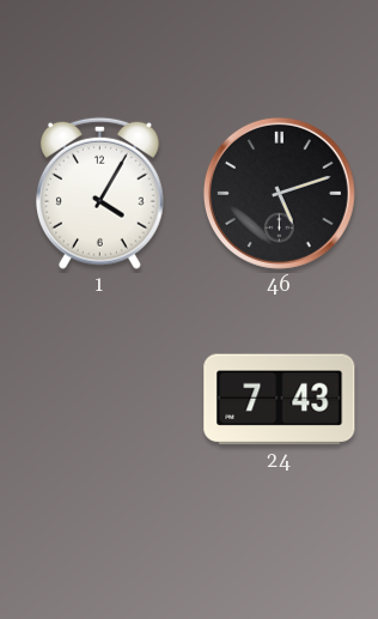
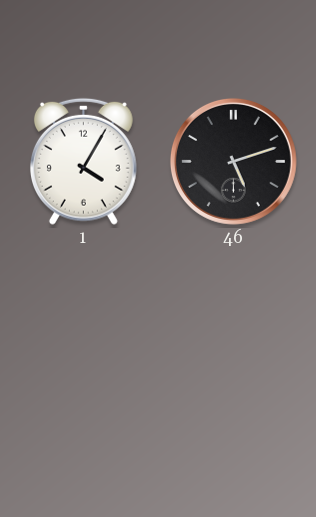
24: 7:43 -> none
